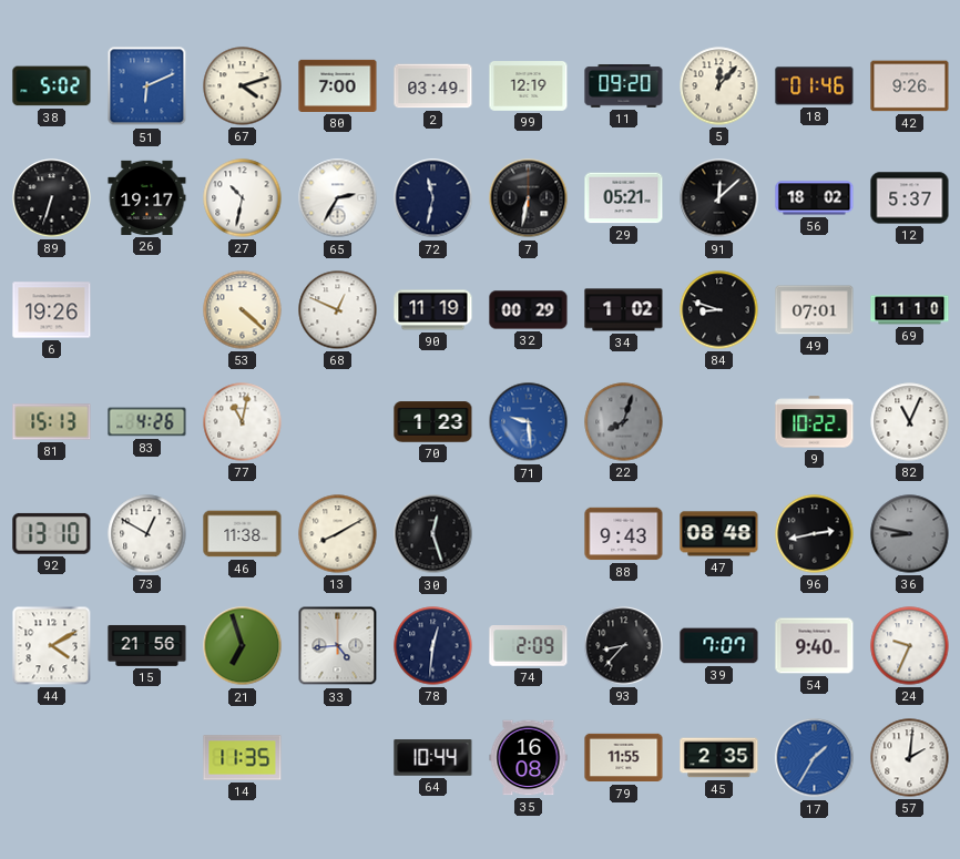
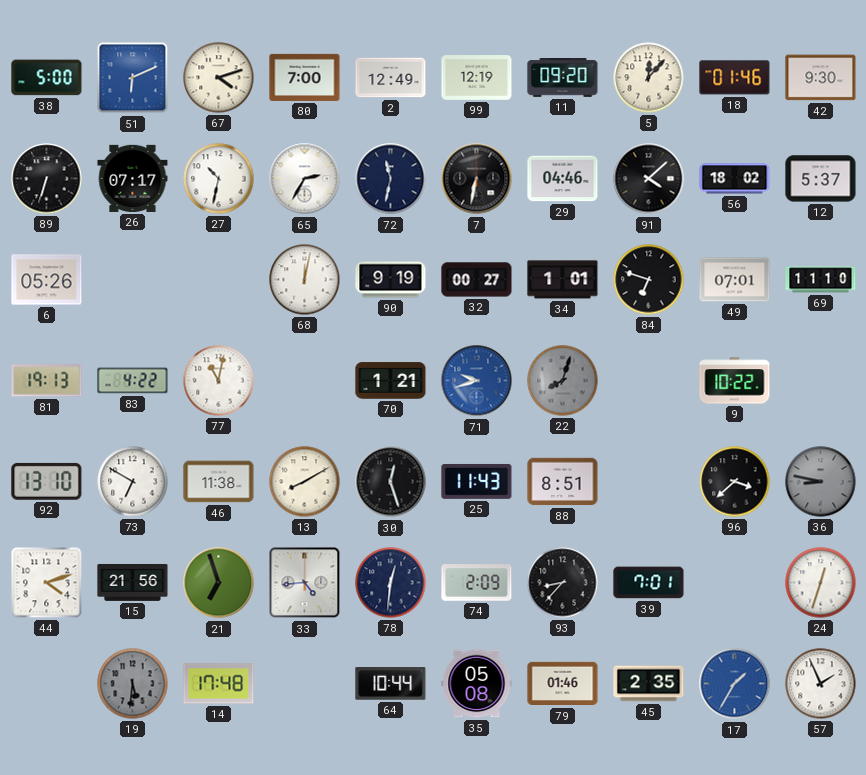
38: 5:02 -> 5:00
2: 03:49 -> 12:49
42: 9:26 -> 9:30
26: 19:17 -> 07:17
29: 05:21 -> 04:46
91: 12:08 -> 4:08
6: 19:26 -> 05:26
53: 4:22 -> none
68: 12:49 -> 12:02
90: 11:19 -> 9:19
32: 00:29 -> 00:27
34: 1:02 -> 1:01
84: 8:48 -> 6:48
81: 15:13 -> 19:13
83: 4:26 -> 4:22
70: 1:23 -> 1:21
71: 9:29 -> 9:42
82: 11:04 -> none
73: 12:50 -> 6:50
25: none -> 11:43
88: 9:43 -> 8:51
47: 08:48 -> none
96: 2:43 -> 3:38
44: 4:10 -> 4:12
39: 7:07 -> 7:01
54: 9:40 -> none
24: 9:34 -> 12:33
19: none -> 5:31
14: 11:35 -> 17:48
35: 16:08 -> 05:08
79: 11:55 -> 01:46
57: 2:01 -> 1:56
